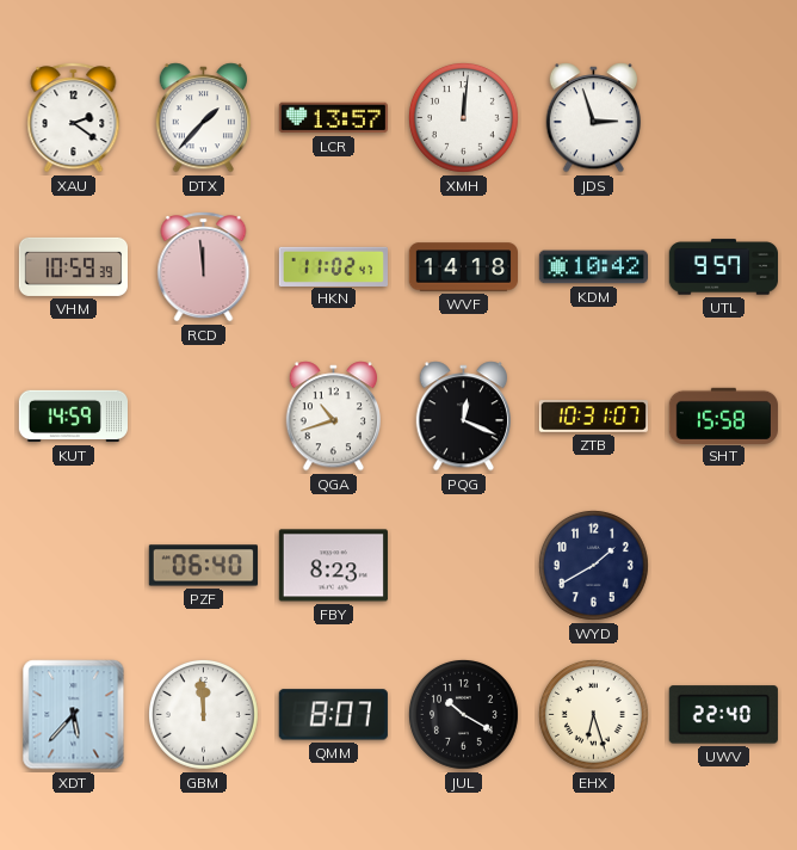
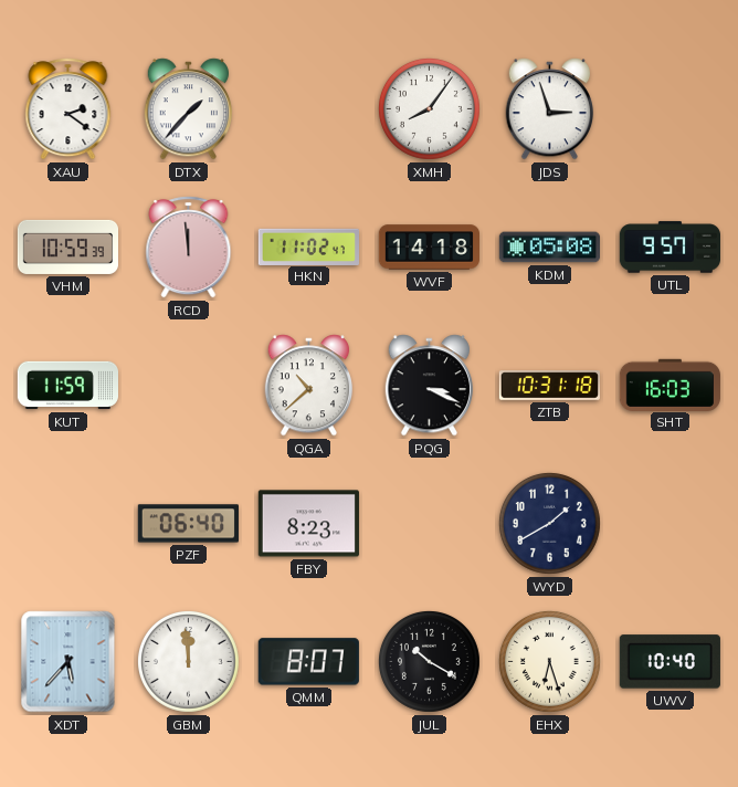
LCR: 13:57 -> none
XMH: 12:01 -> 8:06
KDM: 10:42 -> 05:08
KUT: 14:59 -> 11:59
QGA: 10:42 -> 10:38
PQG: 12:19 -> 3:19
ZTB: 10:31:07 -> 10:31:18
SHT: 15:58 -> 16:03
UWV: 22:40 -> 10:40
